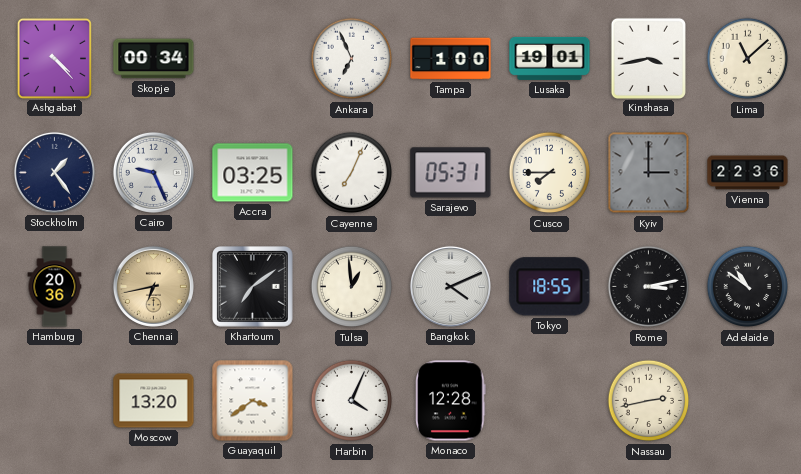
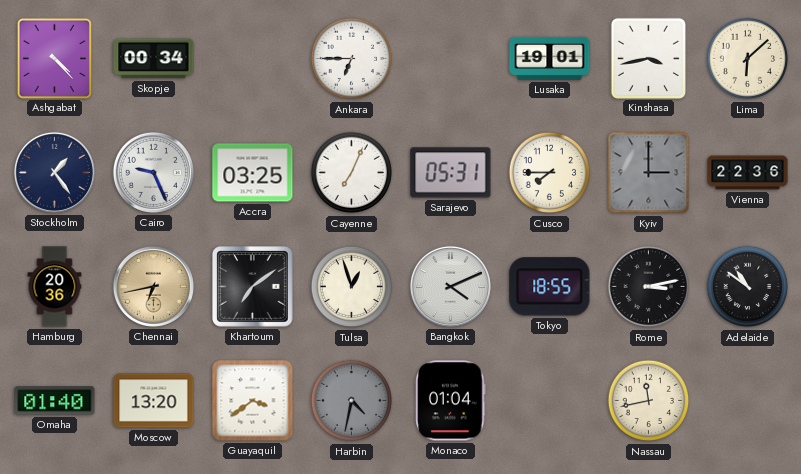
Ankara: 6:56 -> 6:45
Tampa: 1:00 -> none
Lima: 11:08 -> 6:08
Tulsa: 12:59 -> 12:57
Omaha: none -> 01:40
Harbin: 4:04 -> 4:32
Harbin dial: white -> grey
Monaco: 12:28 -> 01:04
Nassau: 2:43 -> 11:43
